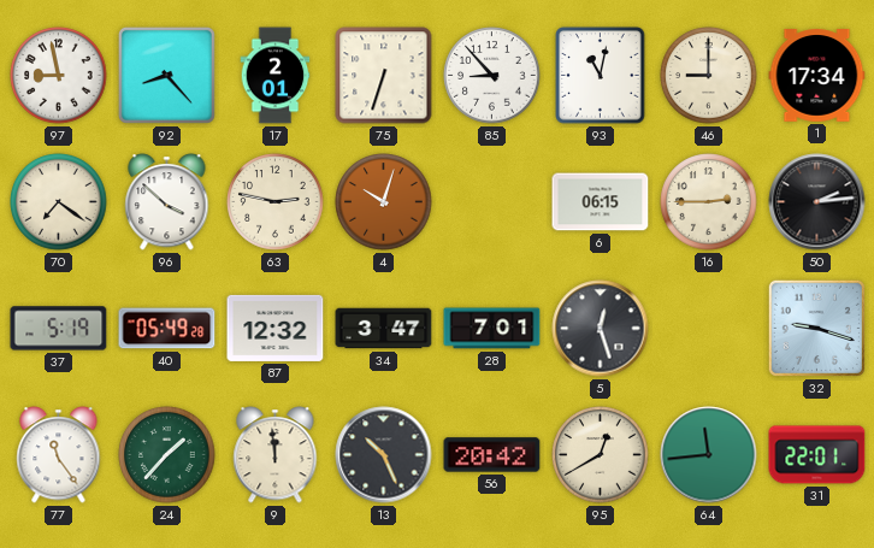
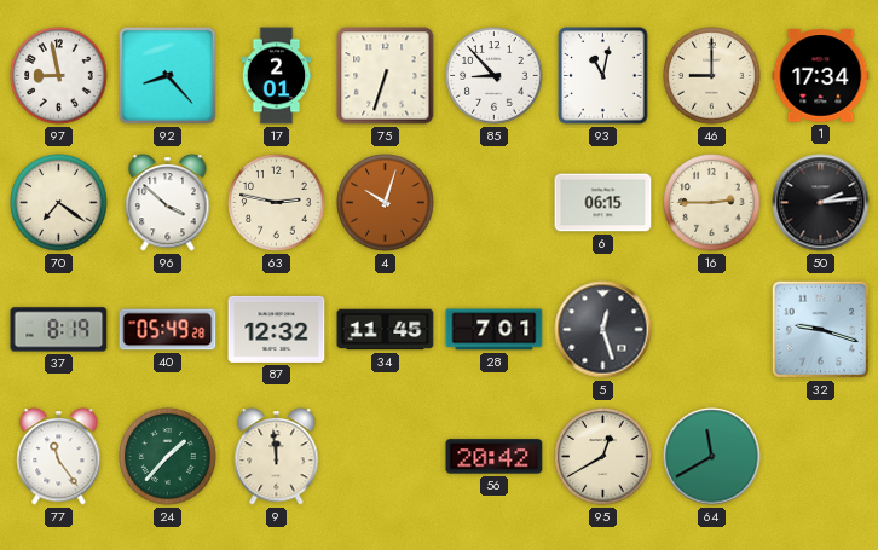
37: 5:19 -> 8:19
34: 3:47 -> 11:45
13: 10:26 -> none
64: 11:44 -> 11:40
31: 22:01 -> none
